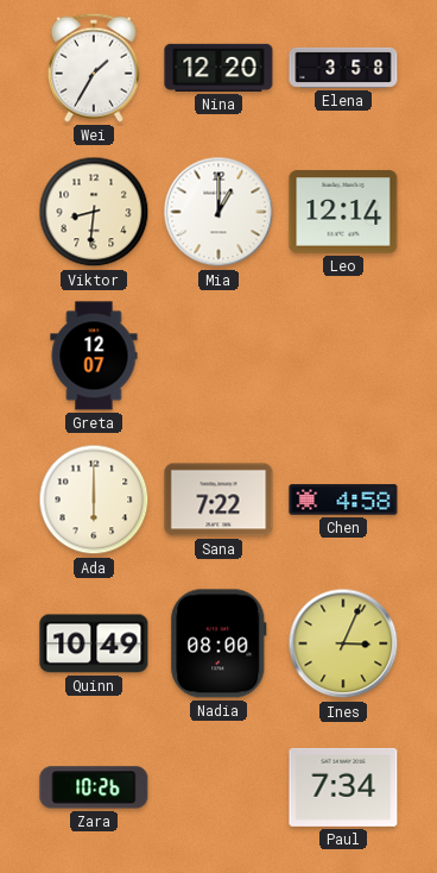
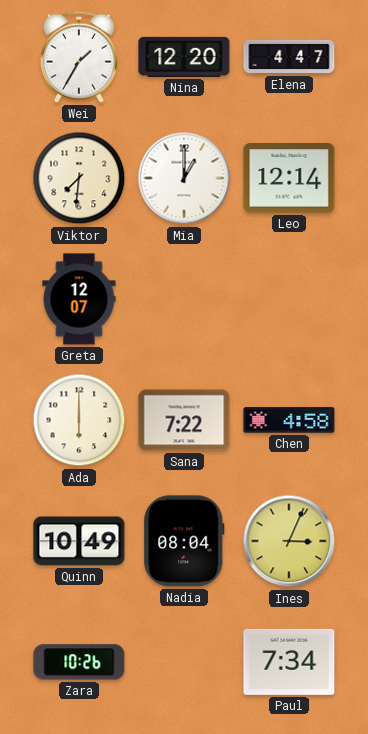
Elena: 3:58 -> 4:47
Viktor: 8:31 -> 7:31
Nadia: 08:00 -> 08:04
